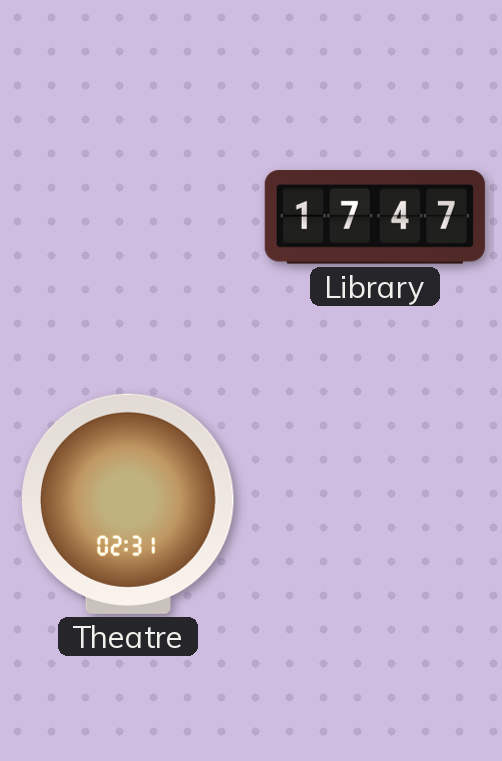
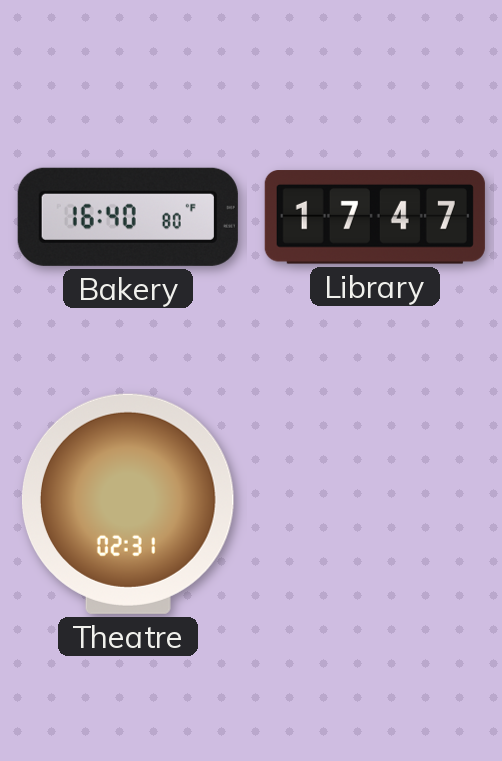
Bakery: none -> 16:40
